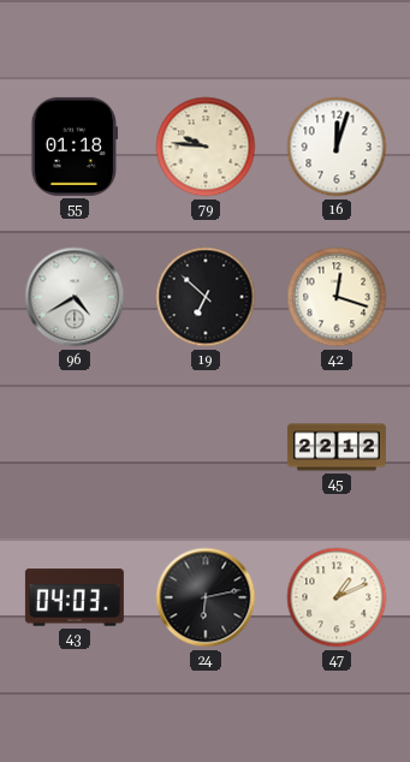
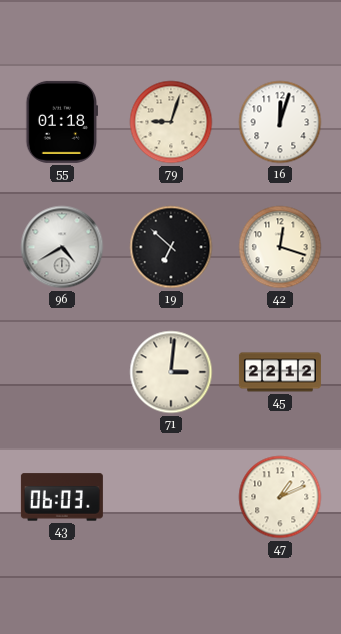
79: 9:46 -> 9:03
71: none -> 3:01
43: 04:03 -> 06:03
24: 6:13 -> none
